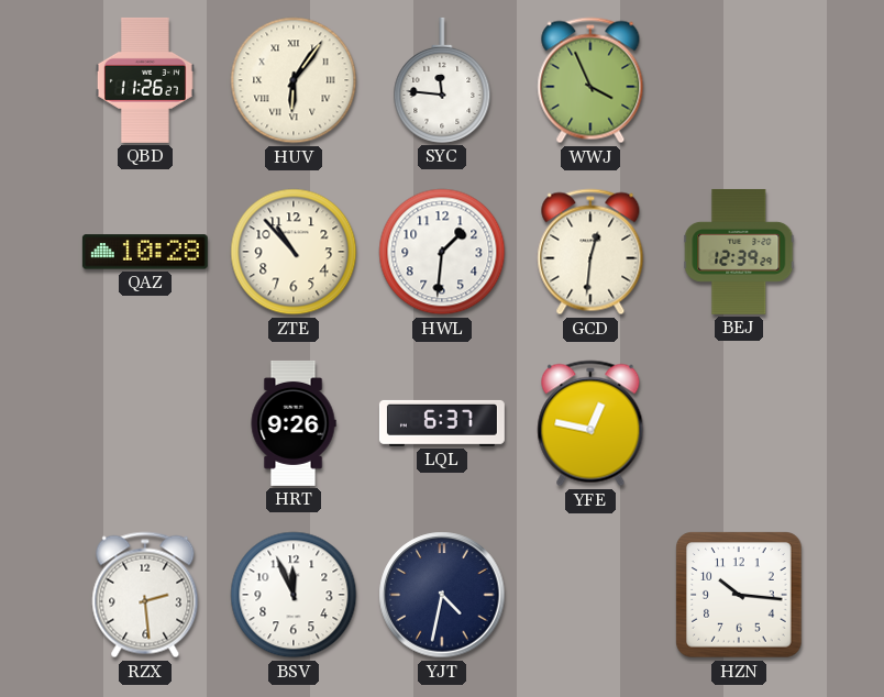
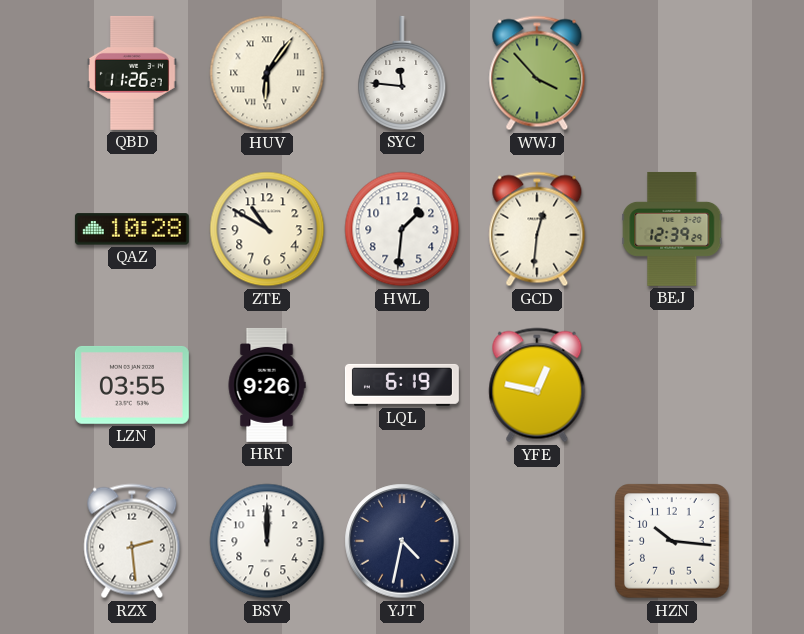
WWJ: 3:56 -> 3:53
ZTE: 10:53 -> 10:50
LZN: none -> 03:55
LQL: 6:37 -> 6:19
BSV: 11:56 -> 12:00
